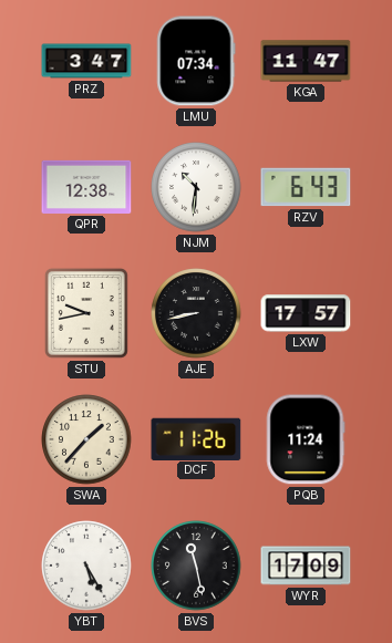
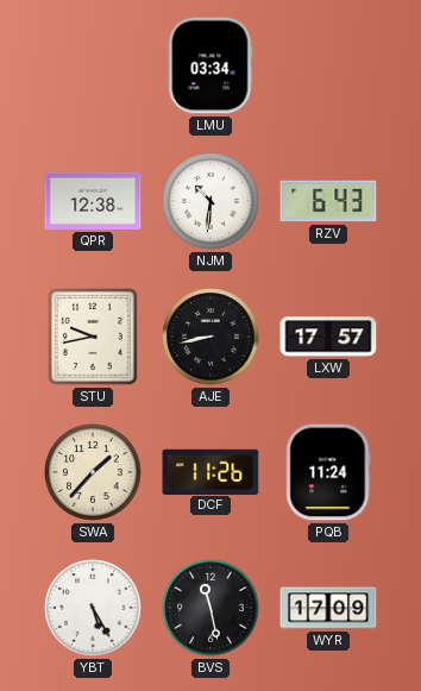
PRZ: 3:47 -> none
LMU: 07:34 -> 03:34
KGA: 11:47 -> none
